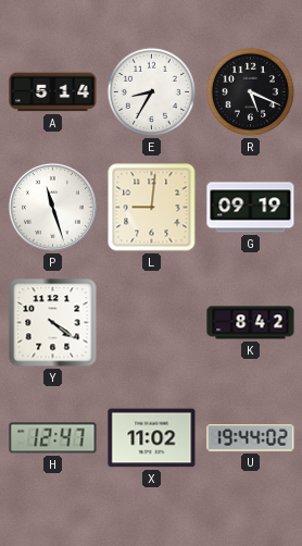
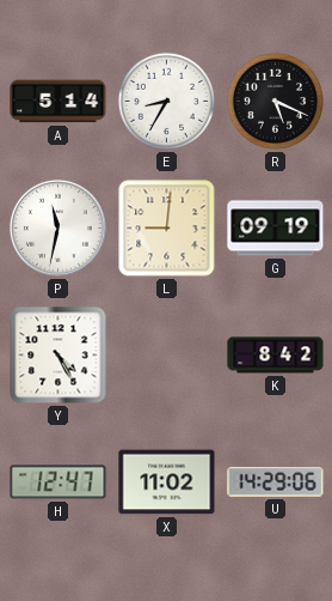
P: 11:27 -> 11:32
Y: 4:21 -> 4:25
U: 19:44 -> 14:29
